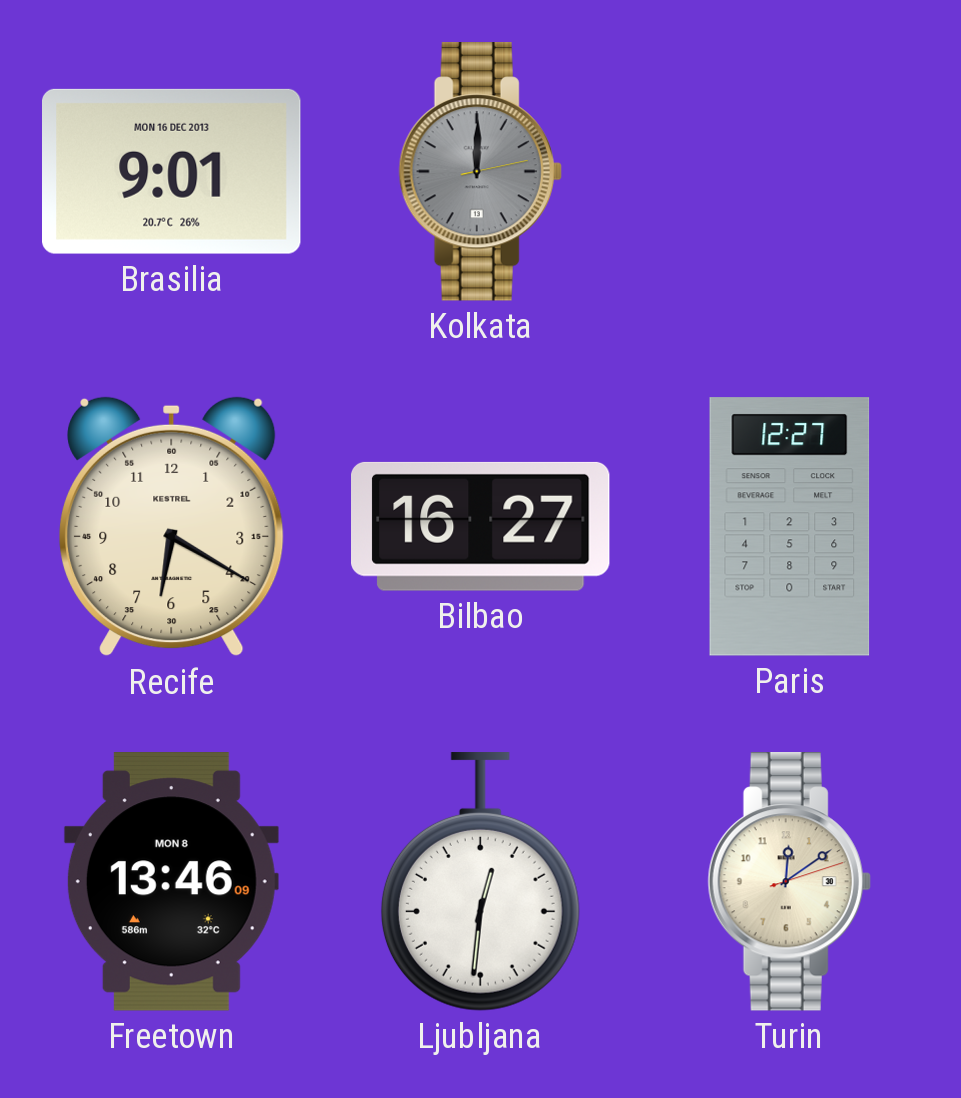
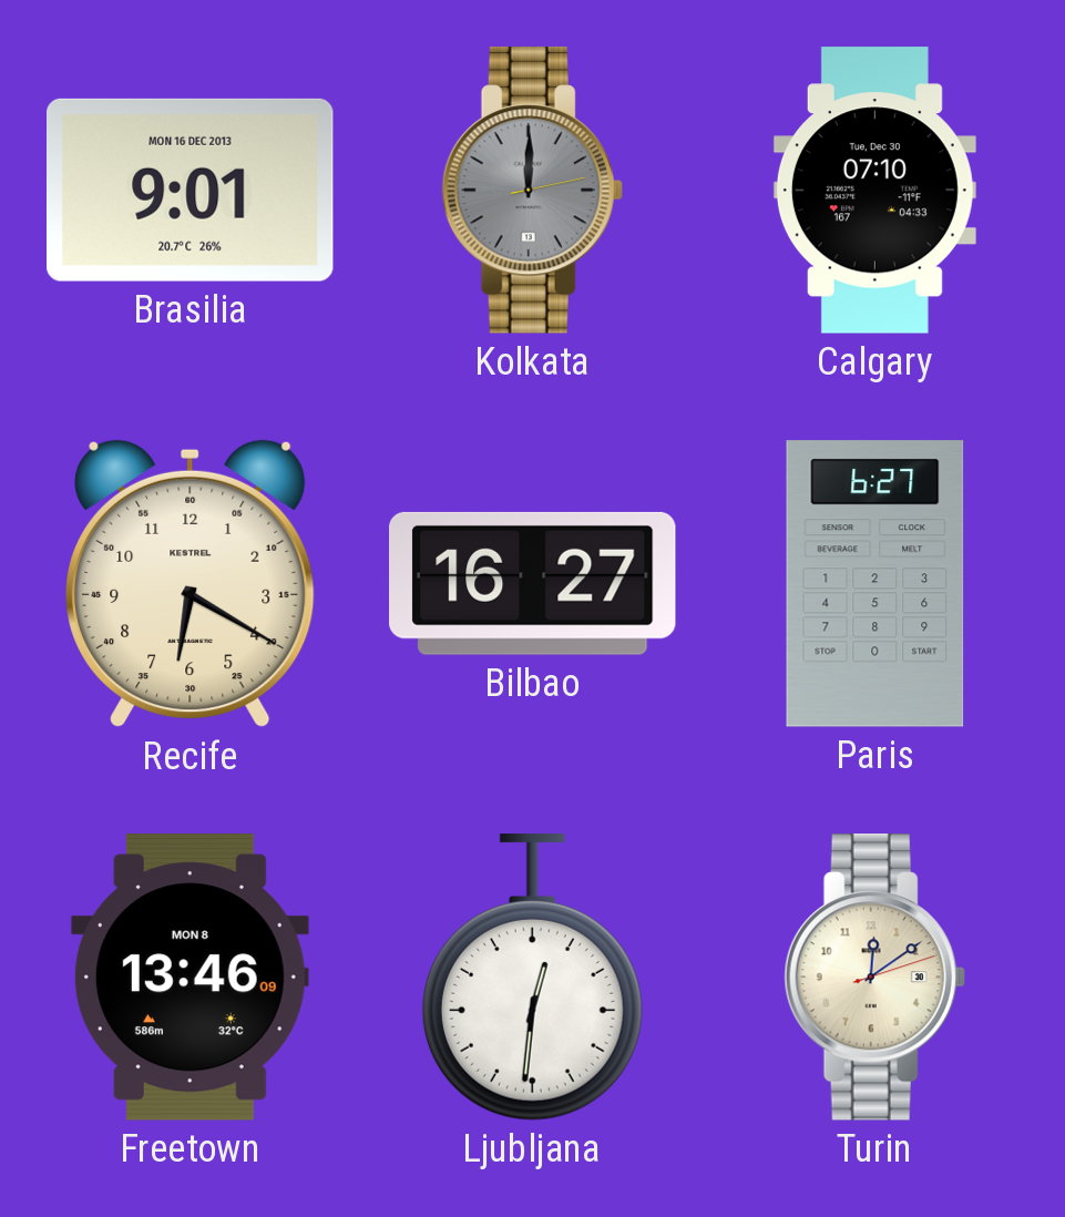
Calgary: none -> 07:10
Paris: 12:27 -> 6:27
